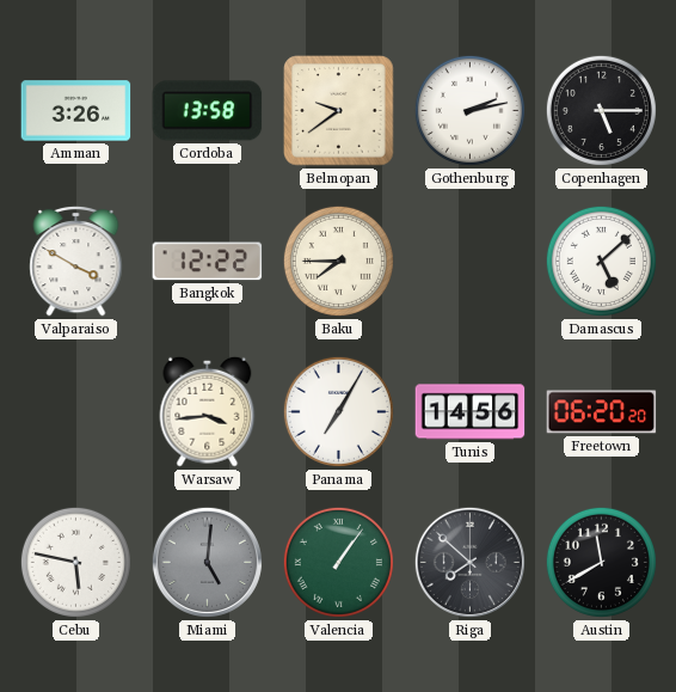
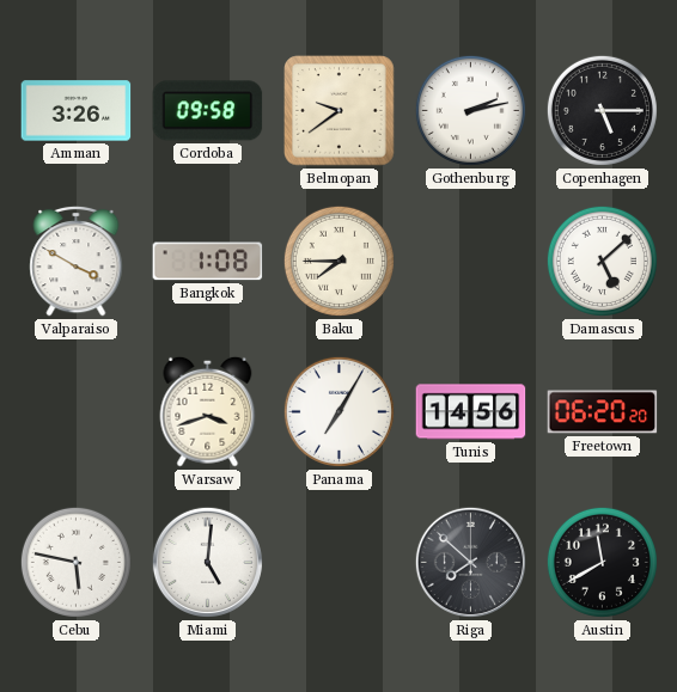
Cordoba: 13:58 -> 09:58
Bangkok: 12:22 -> 1:08
Warsaw: 3:44 -> 3:42
Miami dial: grey -> white
Valencia: 1:06 -> none
